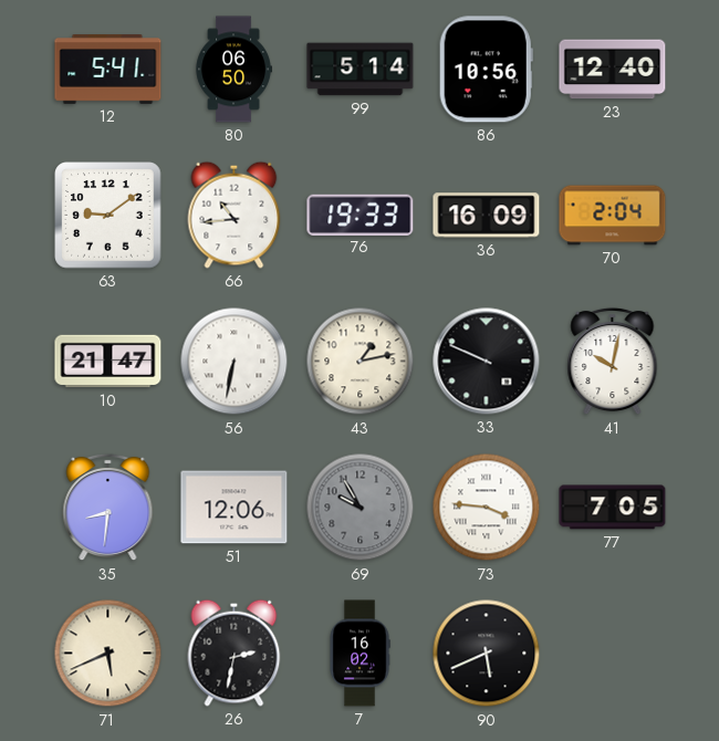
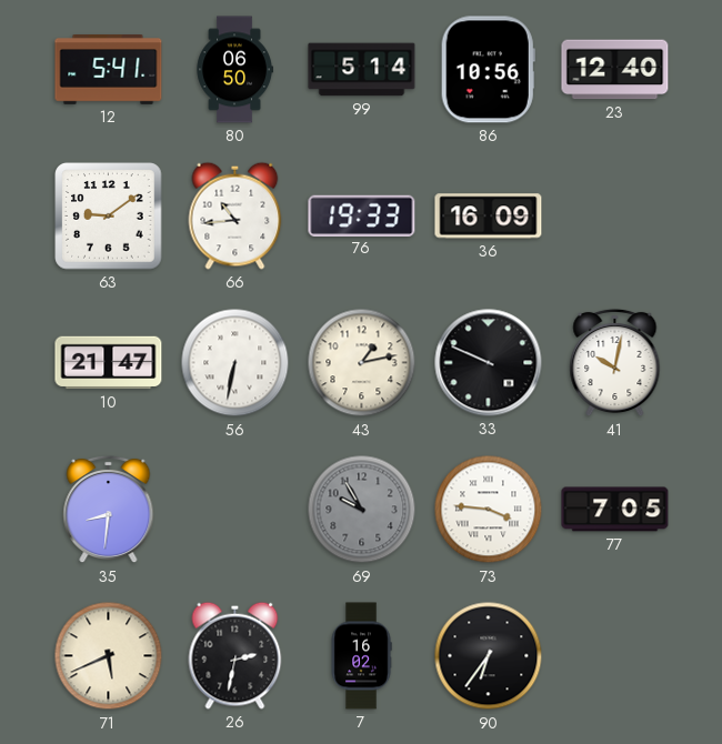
70: 2:04 -> none
51: 12:06 -> none
90: 5:41 -> 6:36
